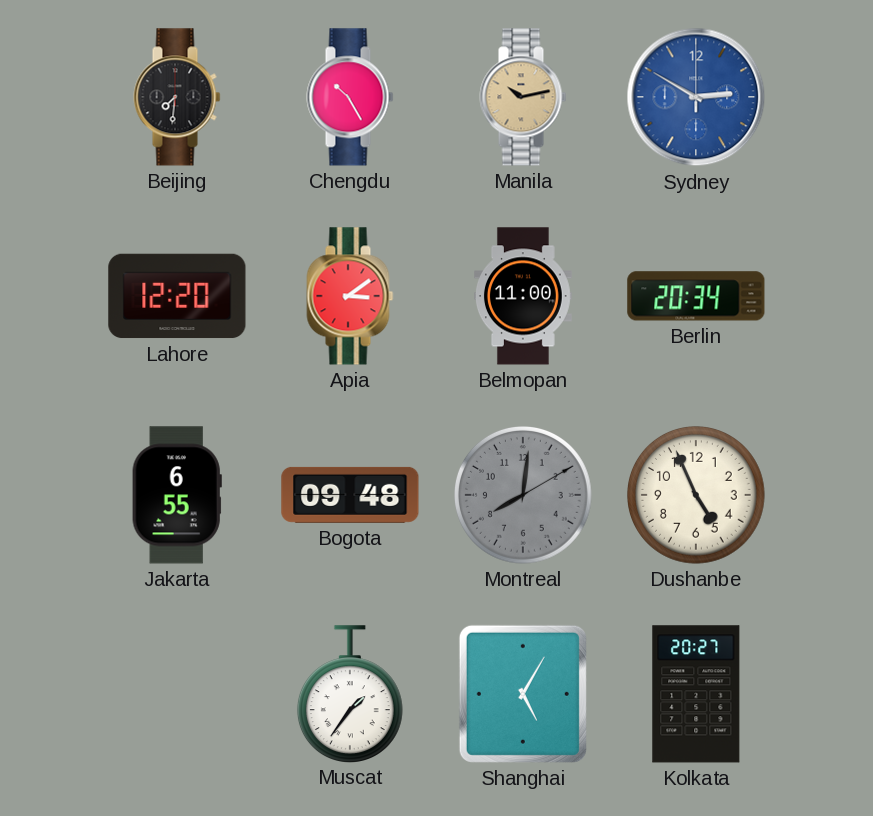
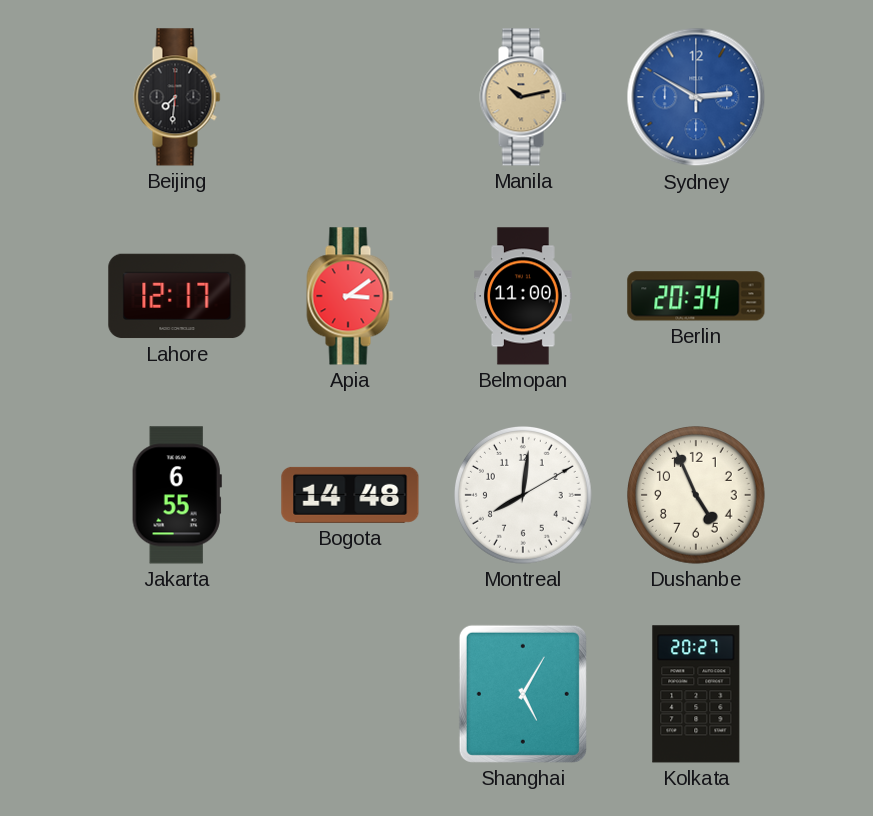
Chengdu: 10:25 -> none
Lahore: 12:20 -> 12:17
Bogota: 09:48 -> 14:48
Montreal dial: grey -> white
Muscat: 1:36 -> none
